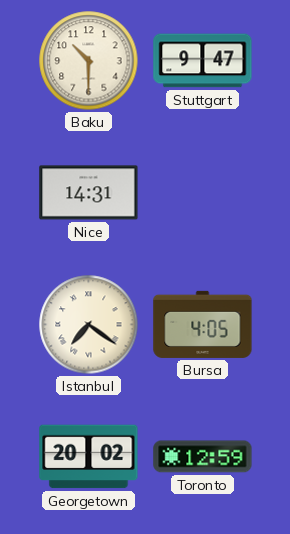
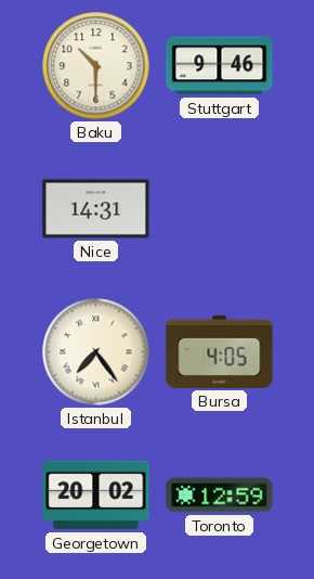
Stuttgart: 9:47 -> 9:46
Istanbul: 7:21 -> 7:24
